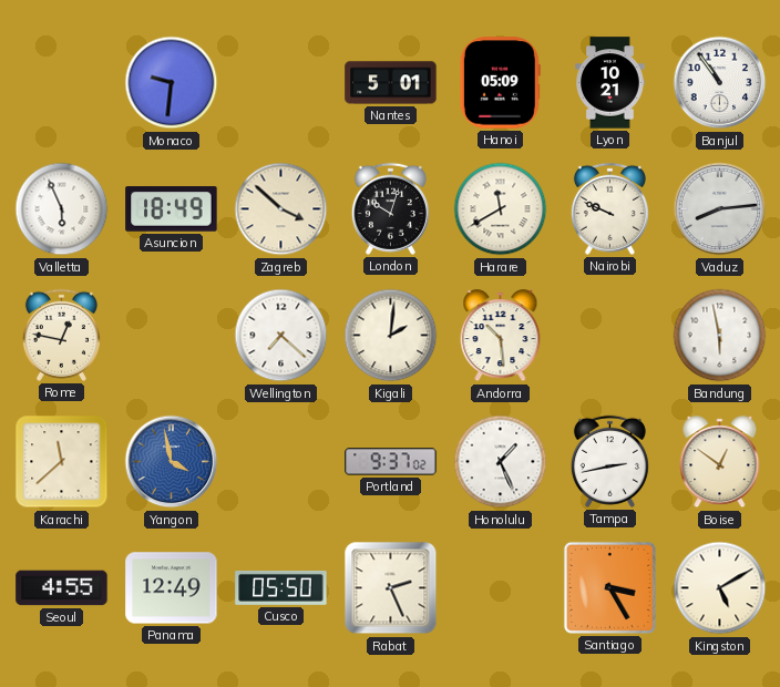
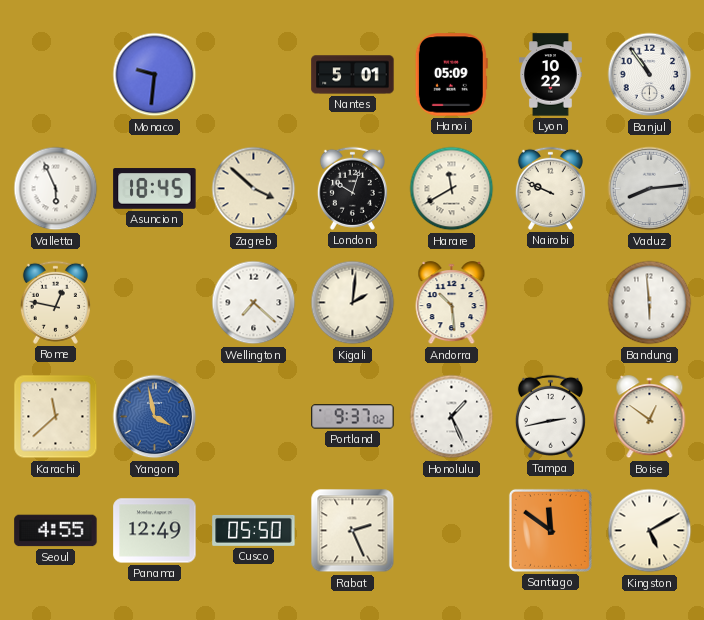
Lyon: 10:21 -> 10:22
Asuncion: 18:49 -> 18:45
Bandung: 5:58 -> 5:59
Santiago: 3:25 -> 11:51
